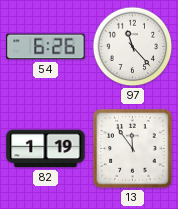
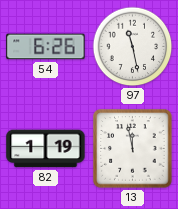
97: 11:23 -> 11:28
13: 11:54 -> 11:58
